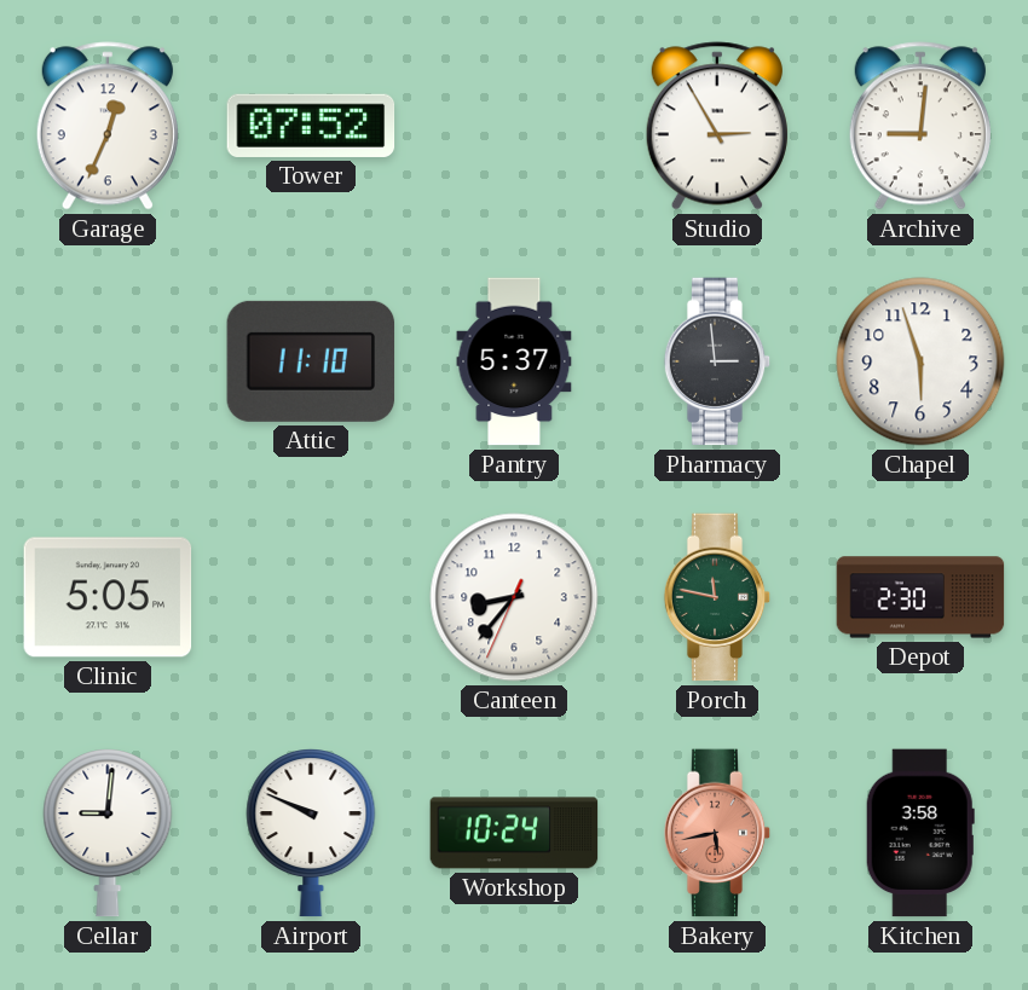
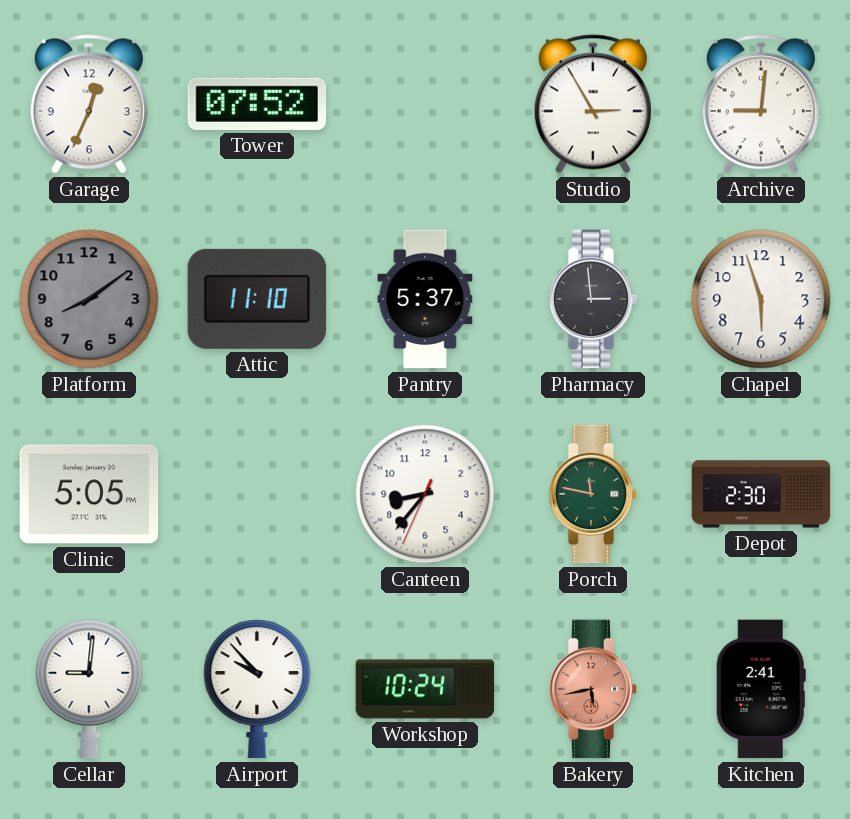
Platform: none -> 8:09
Airport: 9:49 -> 9:53
Kitchen: 3:58 -> 2:41
